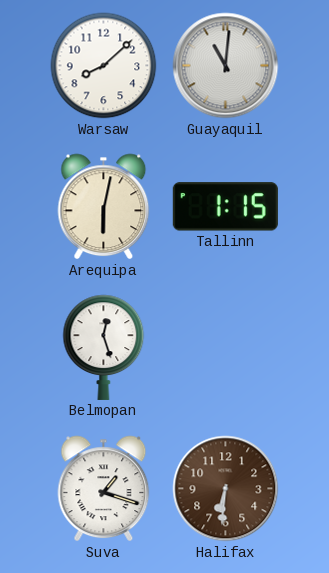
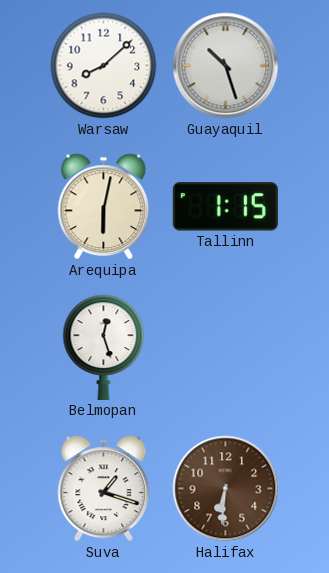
Guayaquil: 11:01 -> 10:27
